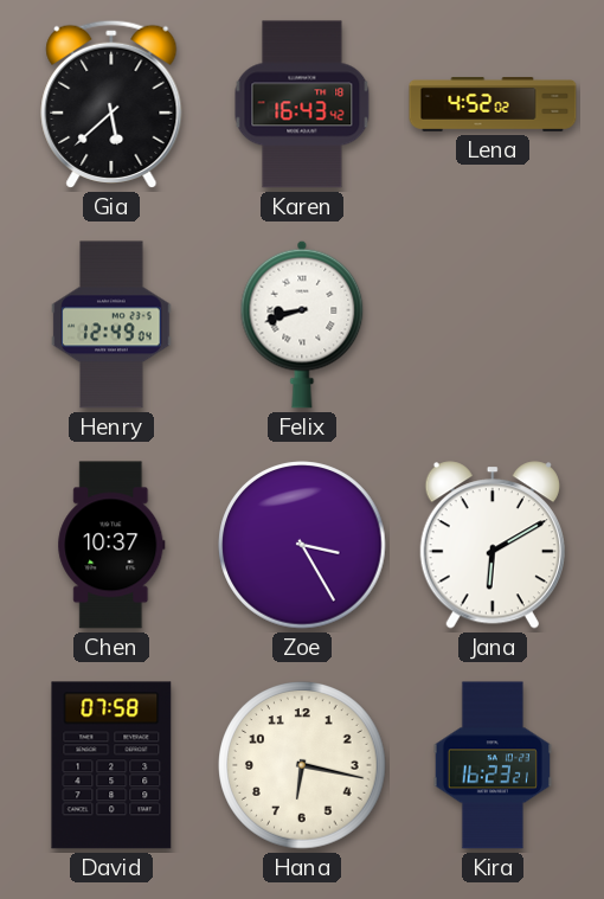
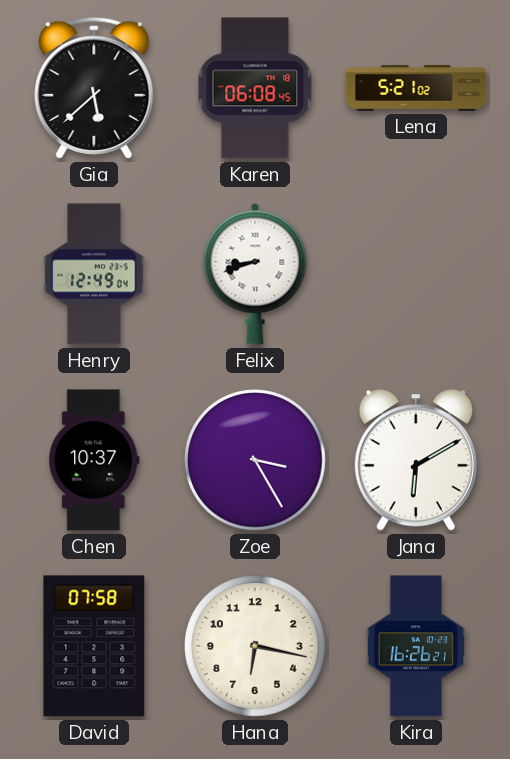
Karen: 16:43 -> 06:08
Lena: 4:52 -> 5:21
Kira: 16:23 -> 16:26
